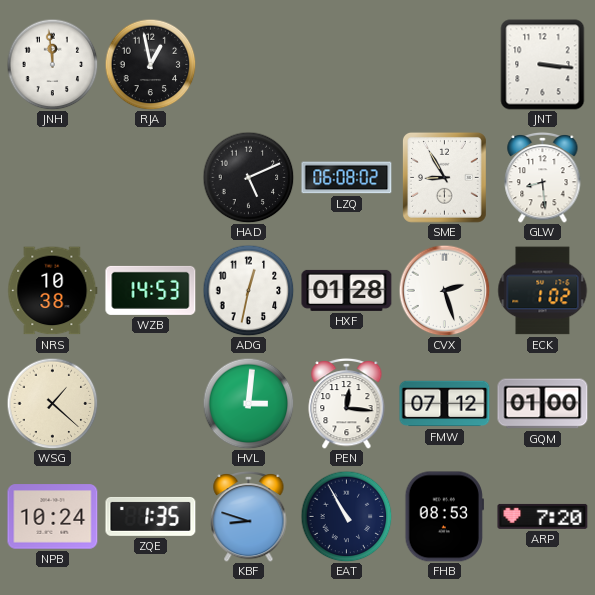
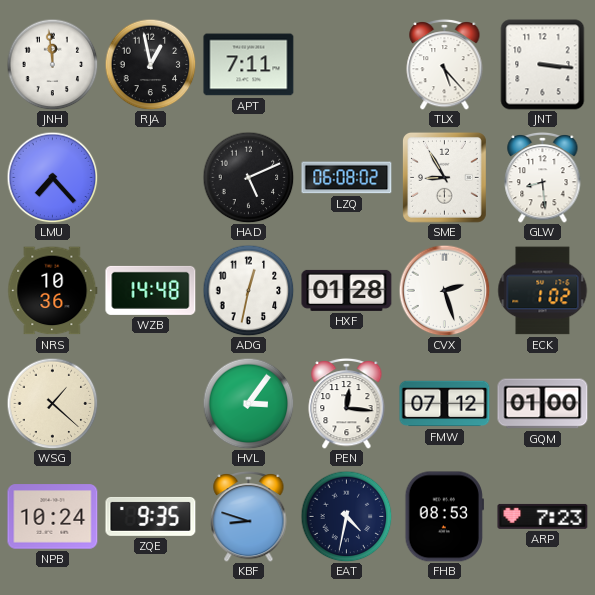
APT: none -> 7:11
TLX: none -> 5:23
LMU: none -> 7:23
NRS: 10:38 -> 10:36
WZB: 14:53 -> 14:48
HVL: 3:01 -> 3:06
ZQE: 1:35 -> 9:35
EAT: 10:55 -> 4:32
ARP: 7:20 -> 7:23
